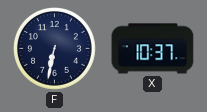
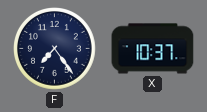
F: 6:32 -> 7:24
